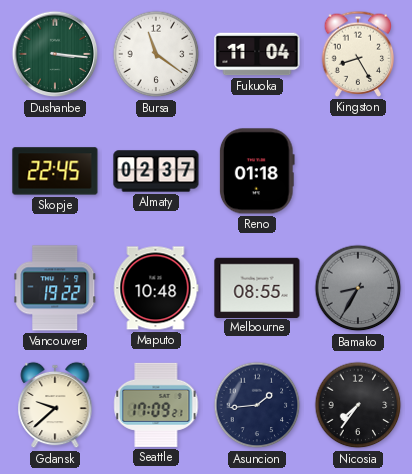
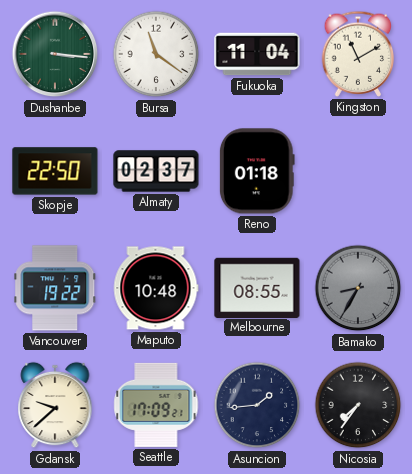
Kingston: 8:25 -> 11:10
Skopje: 22:45 -> 22:50
